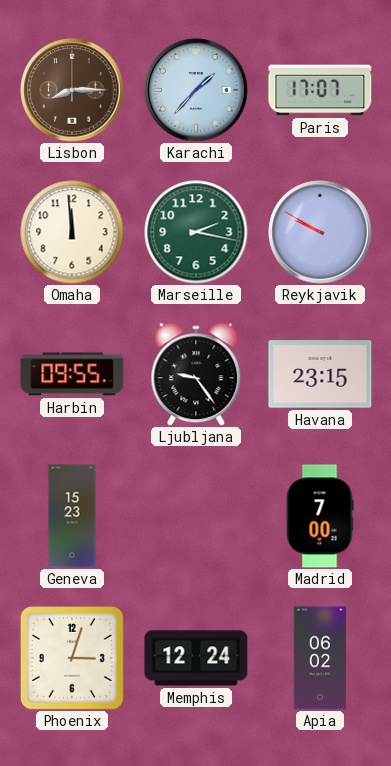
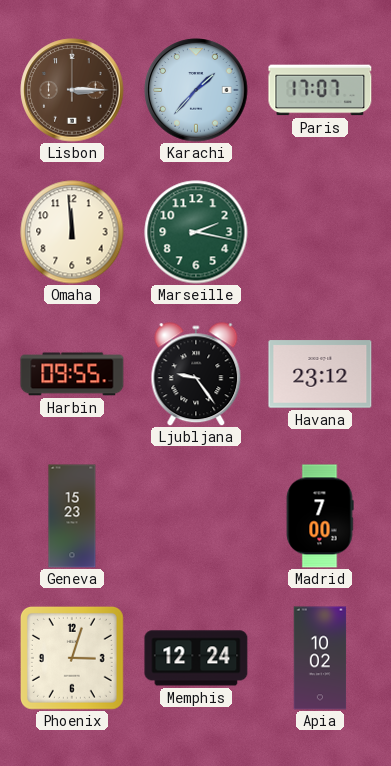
Lisbon: 8:15 -> 3:15
Reykjavik: 9:50 -> none
Havana: 23:15 -> 23:12
Apia: 06:02 -> 10:02
